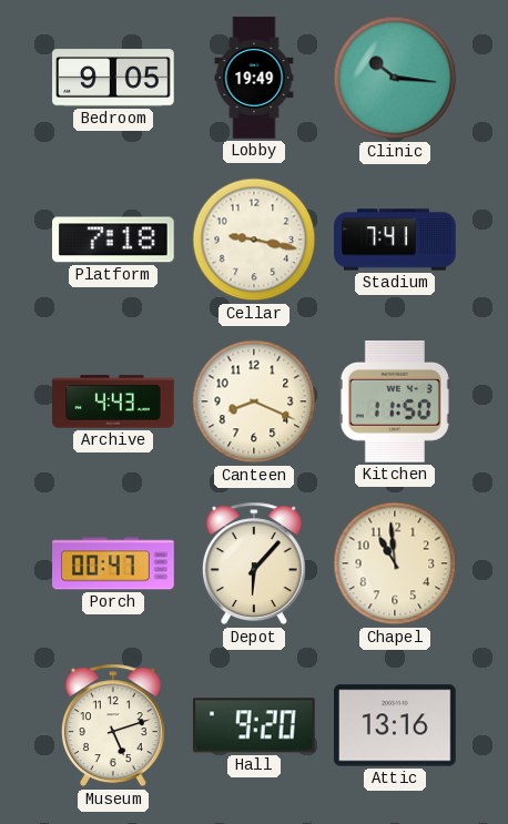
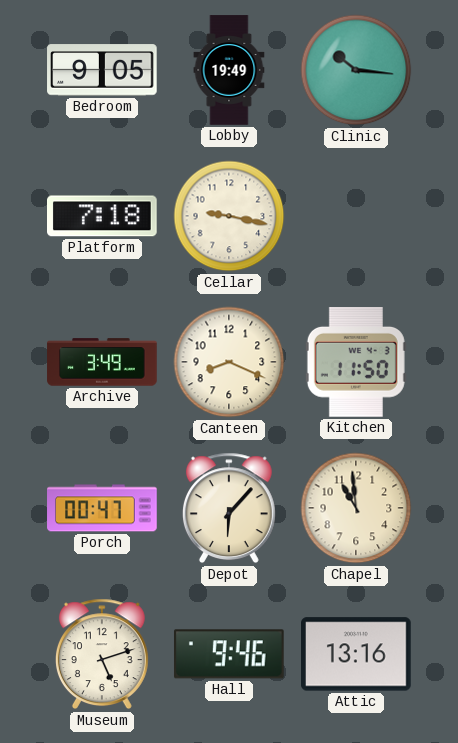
Stadium: 7:41 -> none
Archive: 4:43 -> 3:49
Hall: 9:20 -> 9:46
